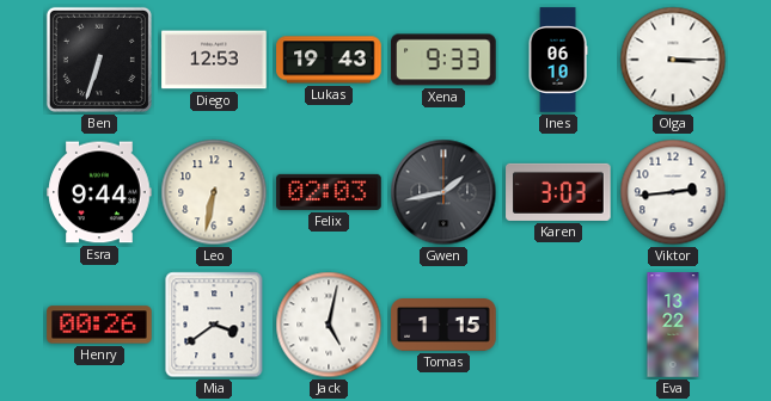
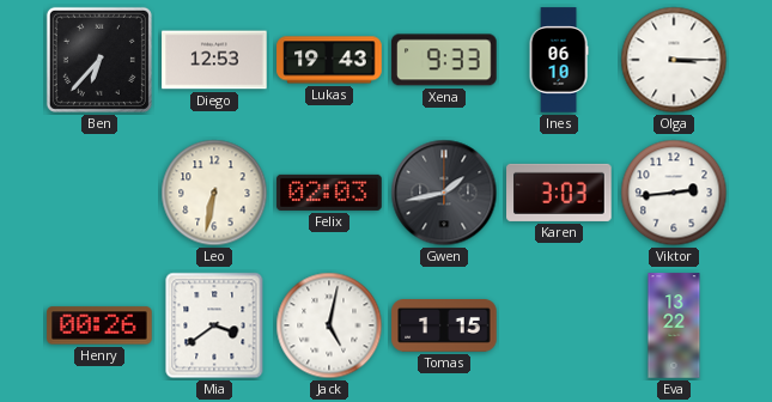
Ben: 6:33 -> 6:37
Esra: 9:44 -> none
